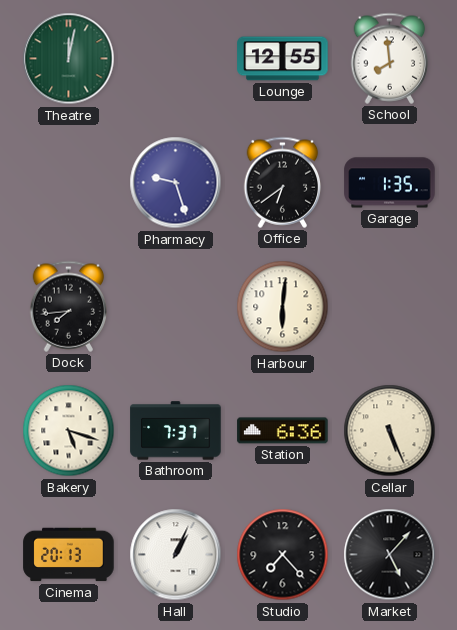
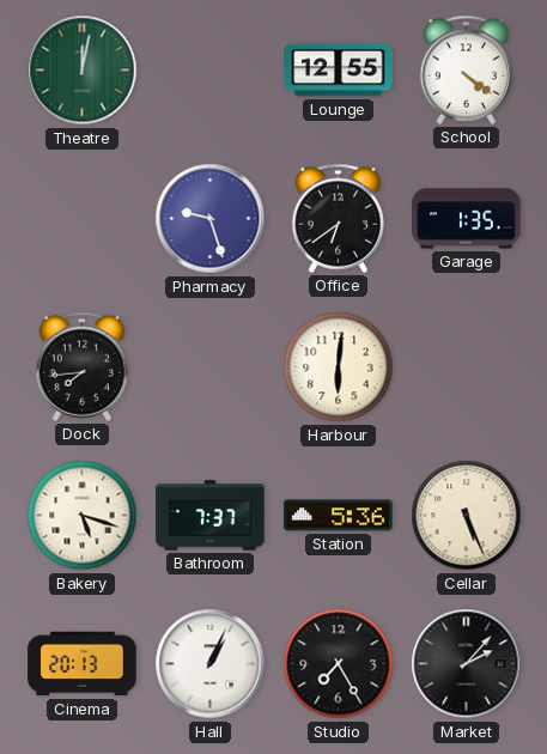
School: 7:59 -> 4:21
Station: 6:36 -> 5:36
Studio: 7:23 -> 7:25
Market: 5:07 -> 2:07
